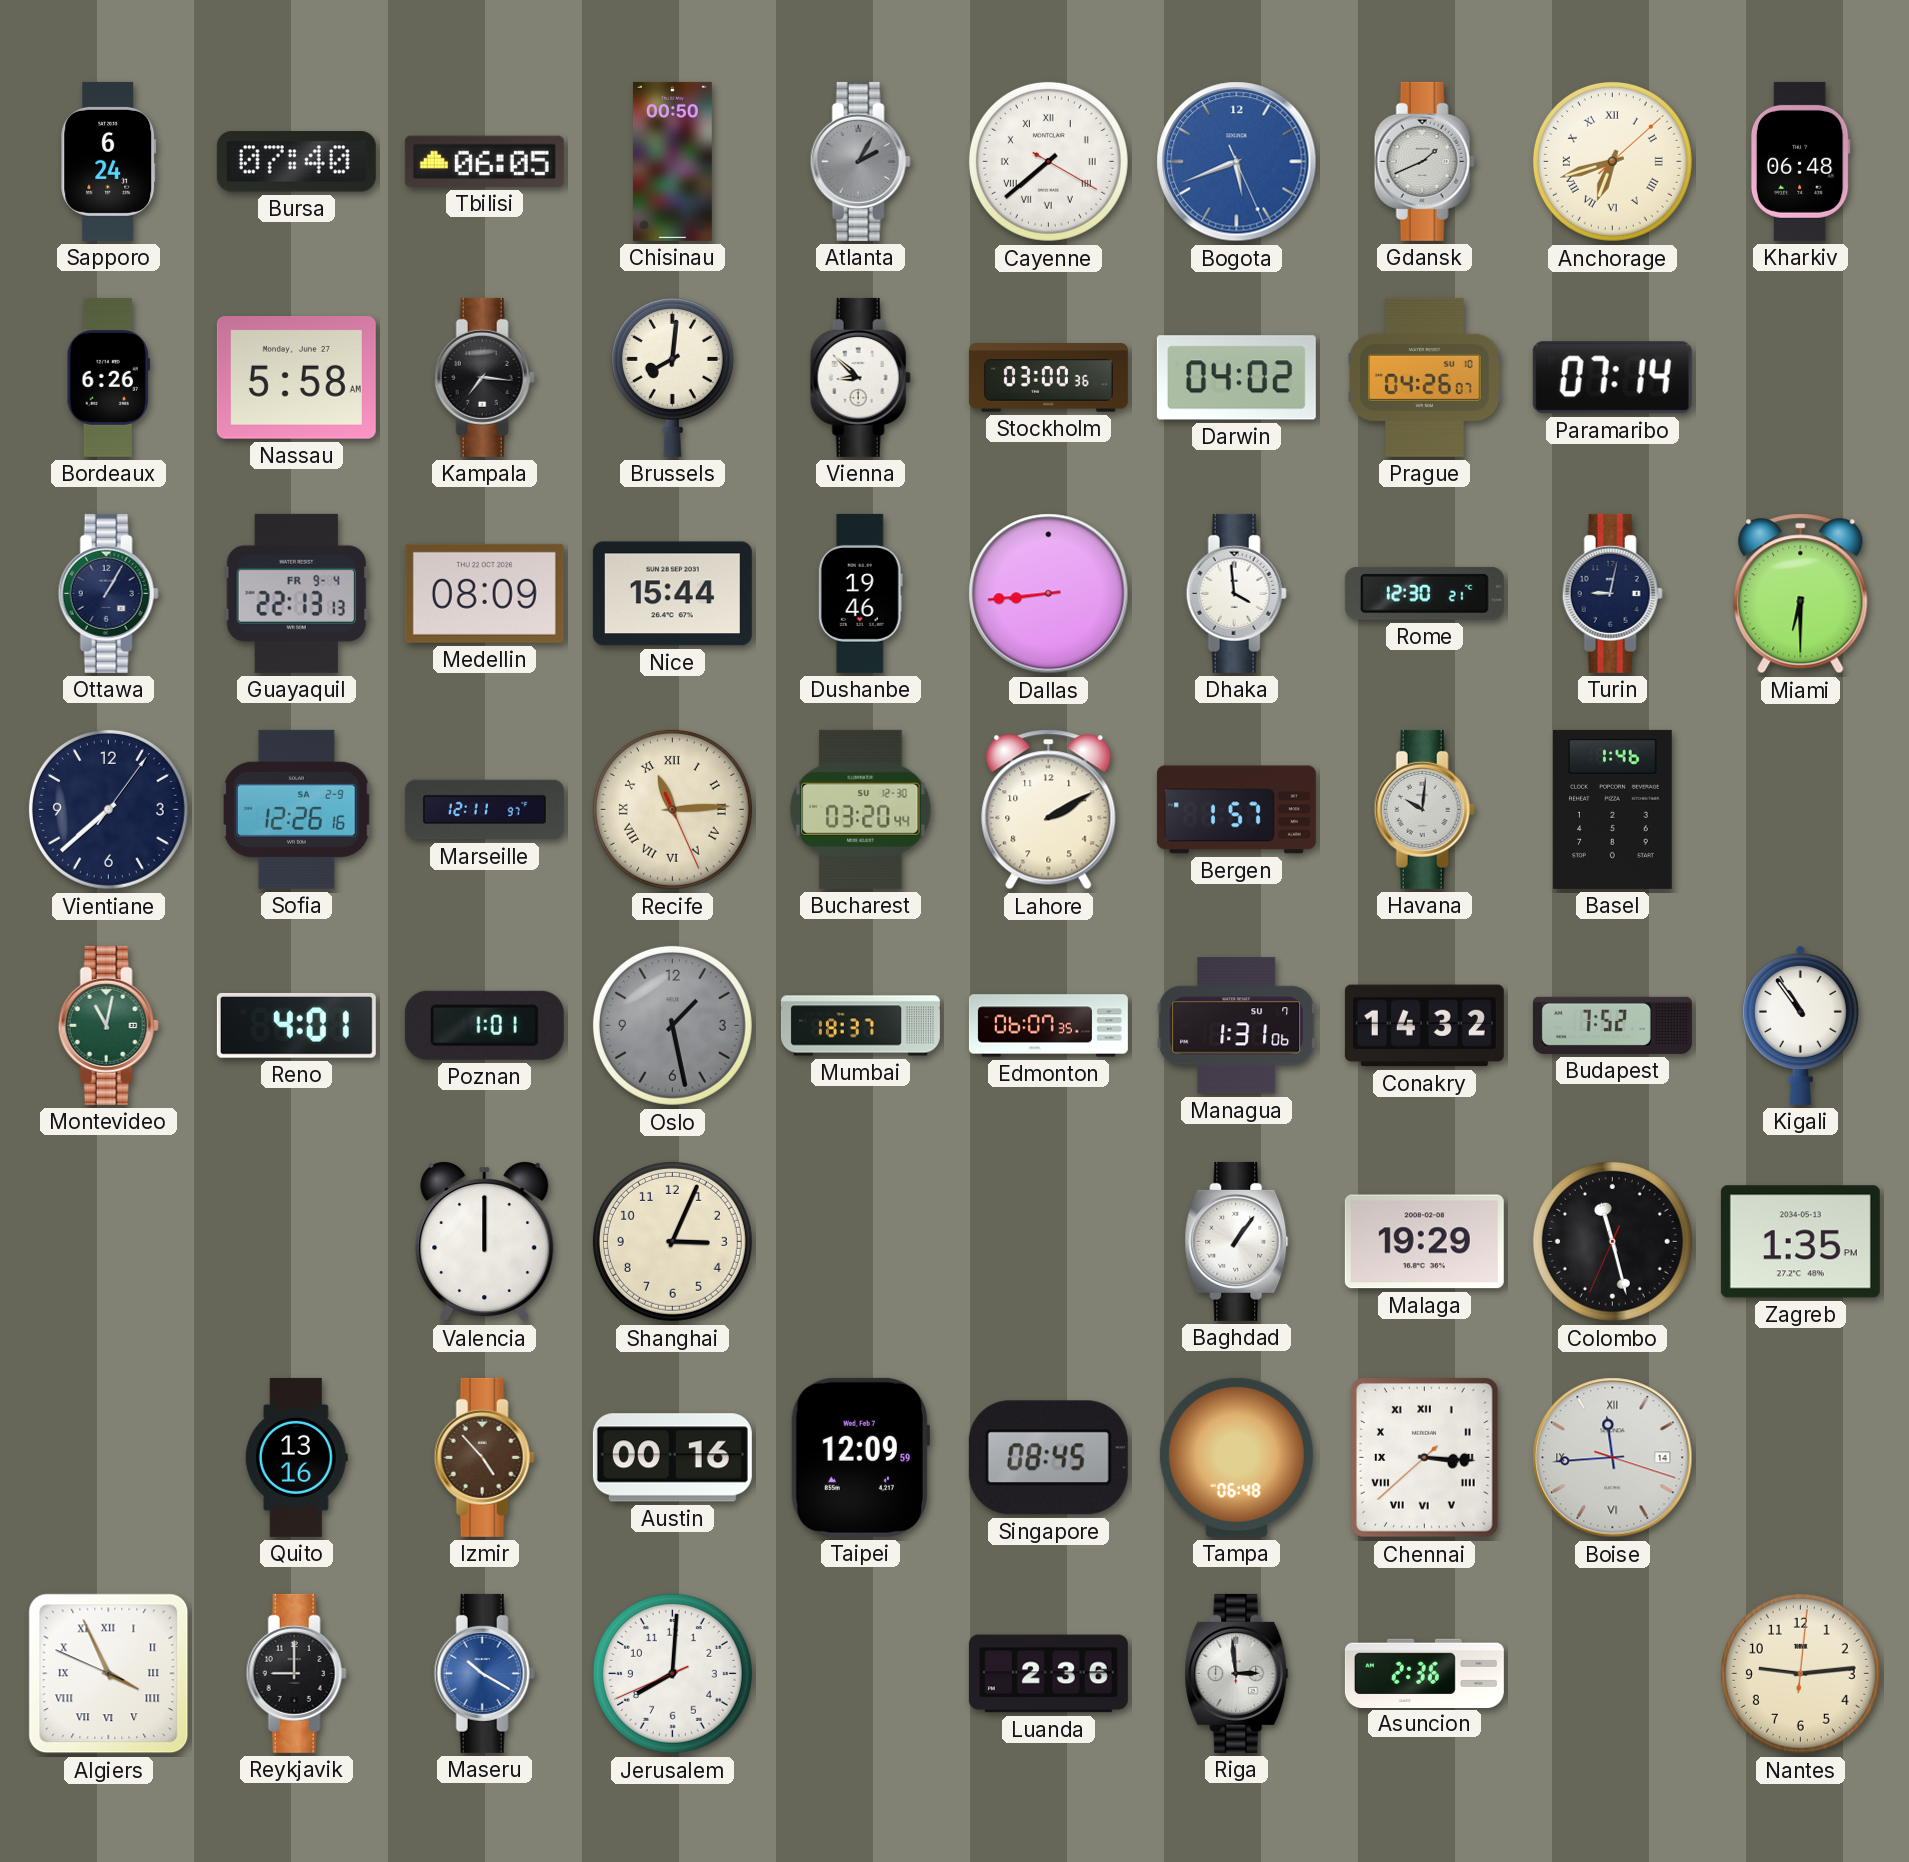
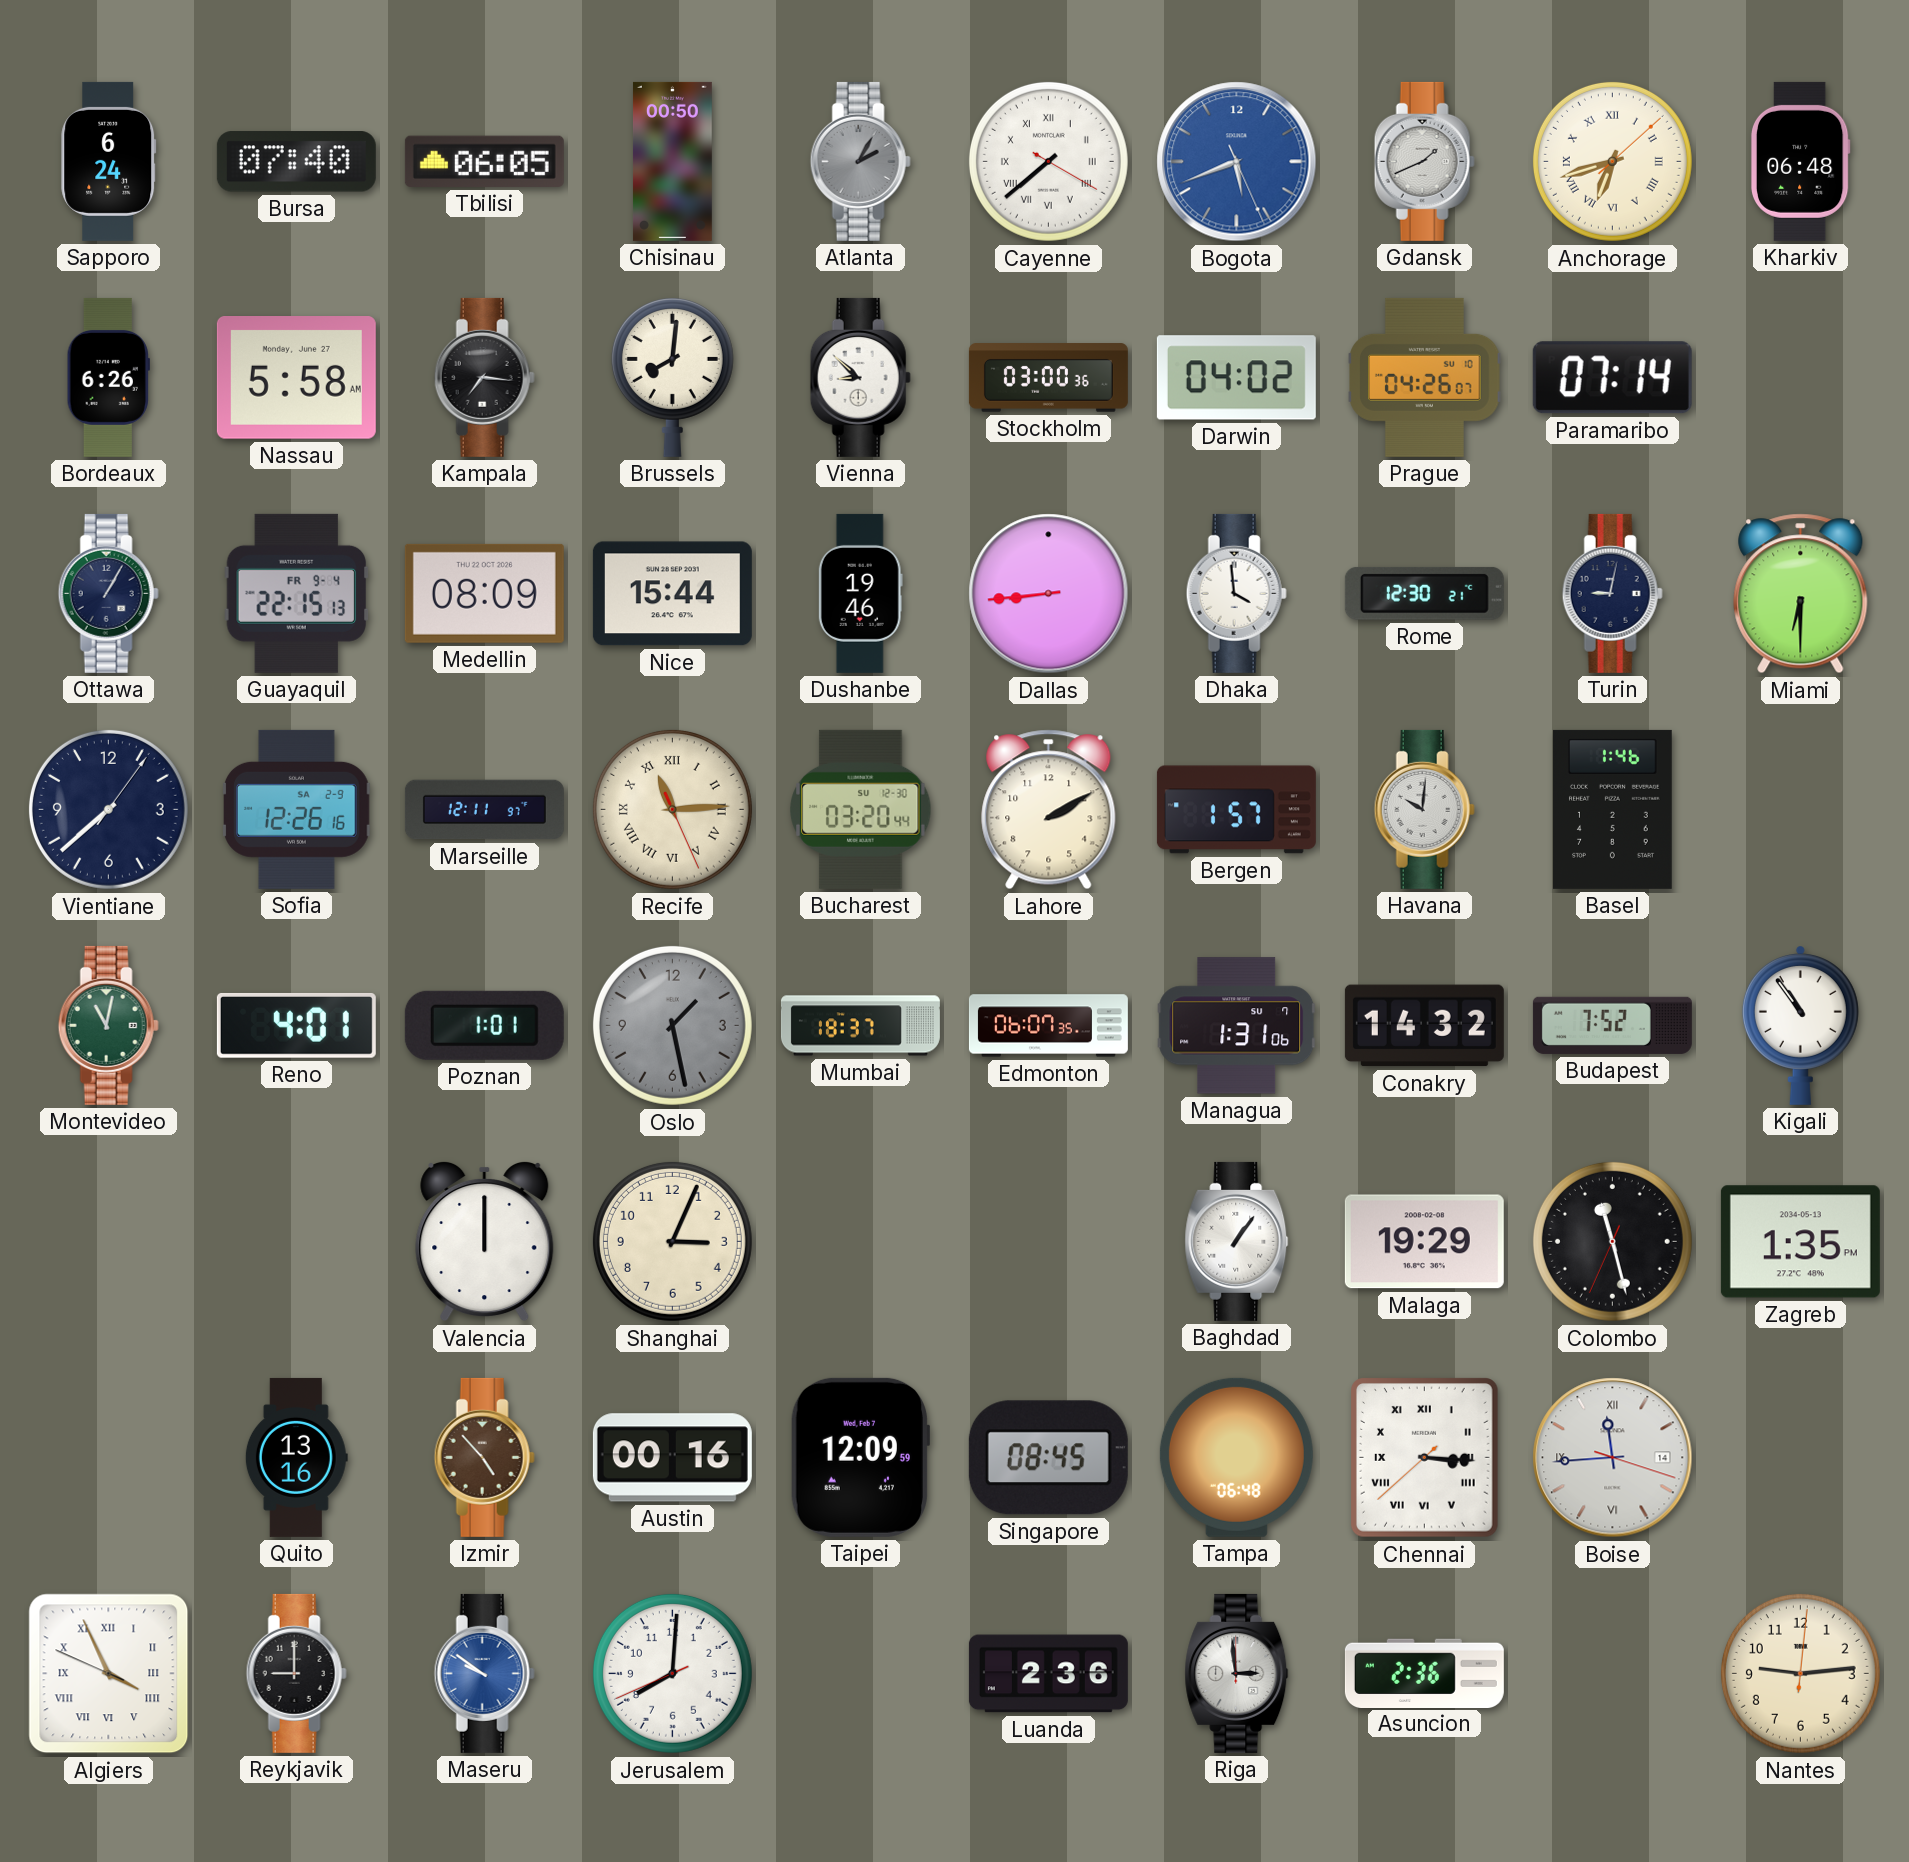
Guayaquil: 22:13 -> 22:15
Maseru: 10:20 -> 9:51
